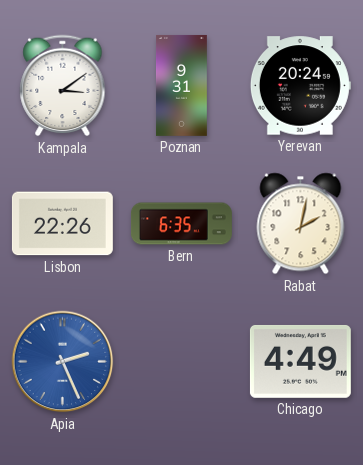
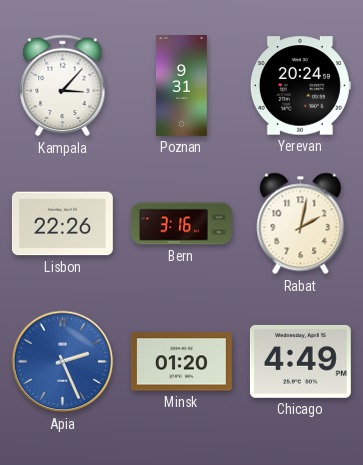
Kampala: 3:09 -> 3:07
Bern: 6:35 -> 3:16
Minsk: none -> 01:20
